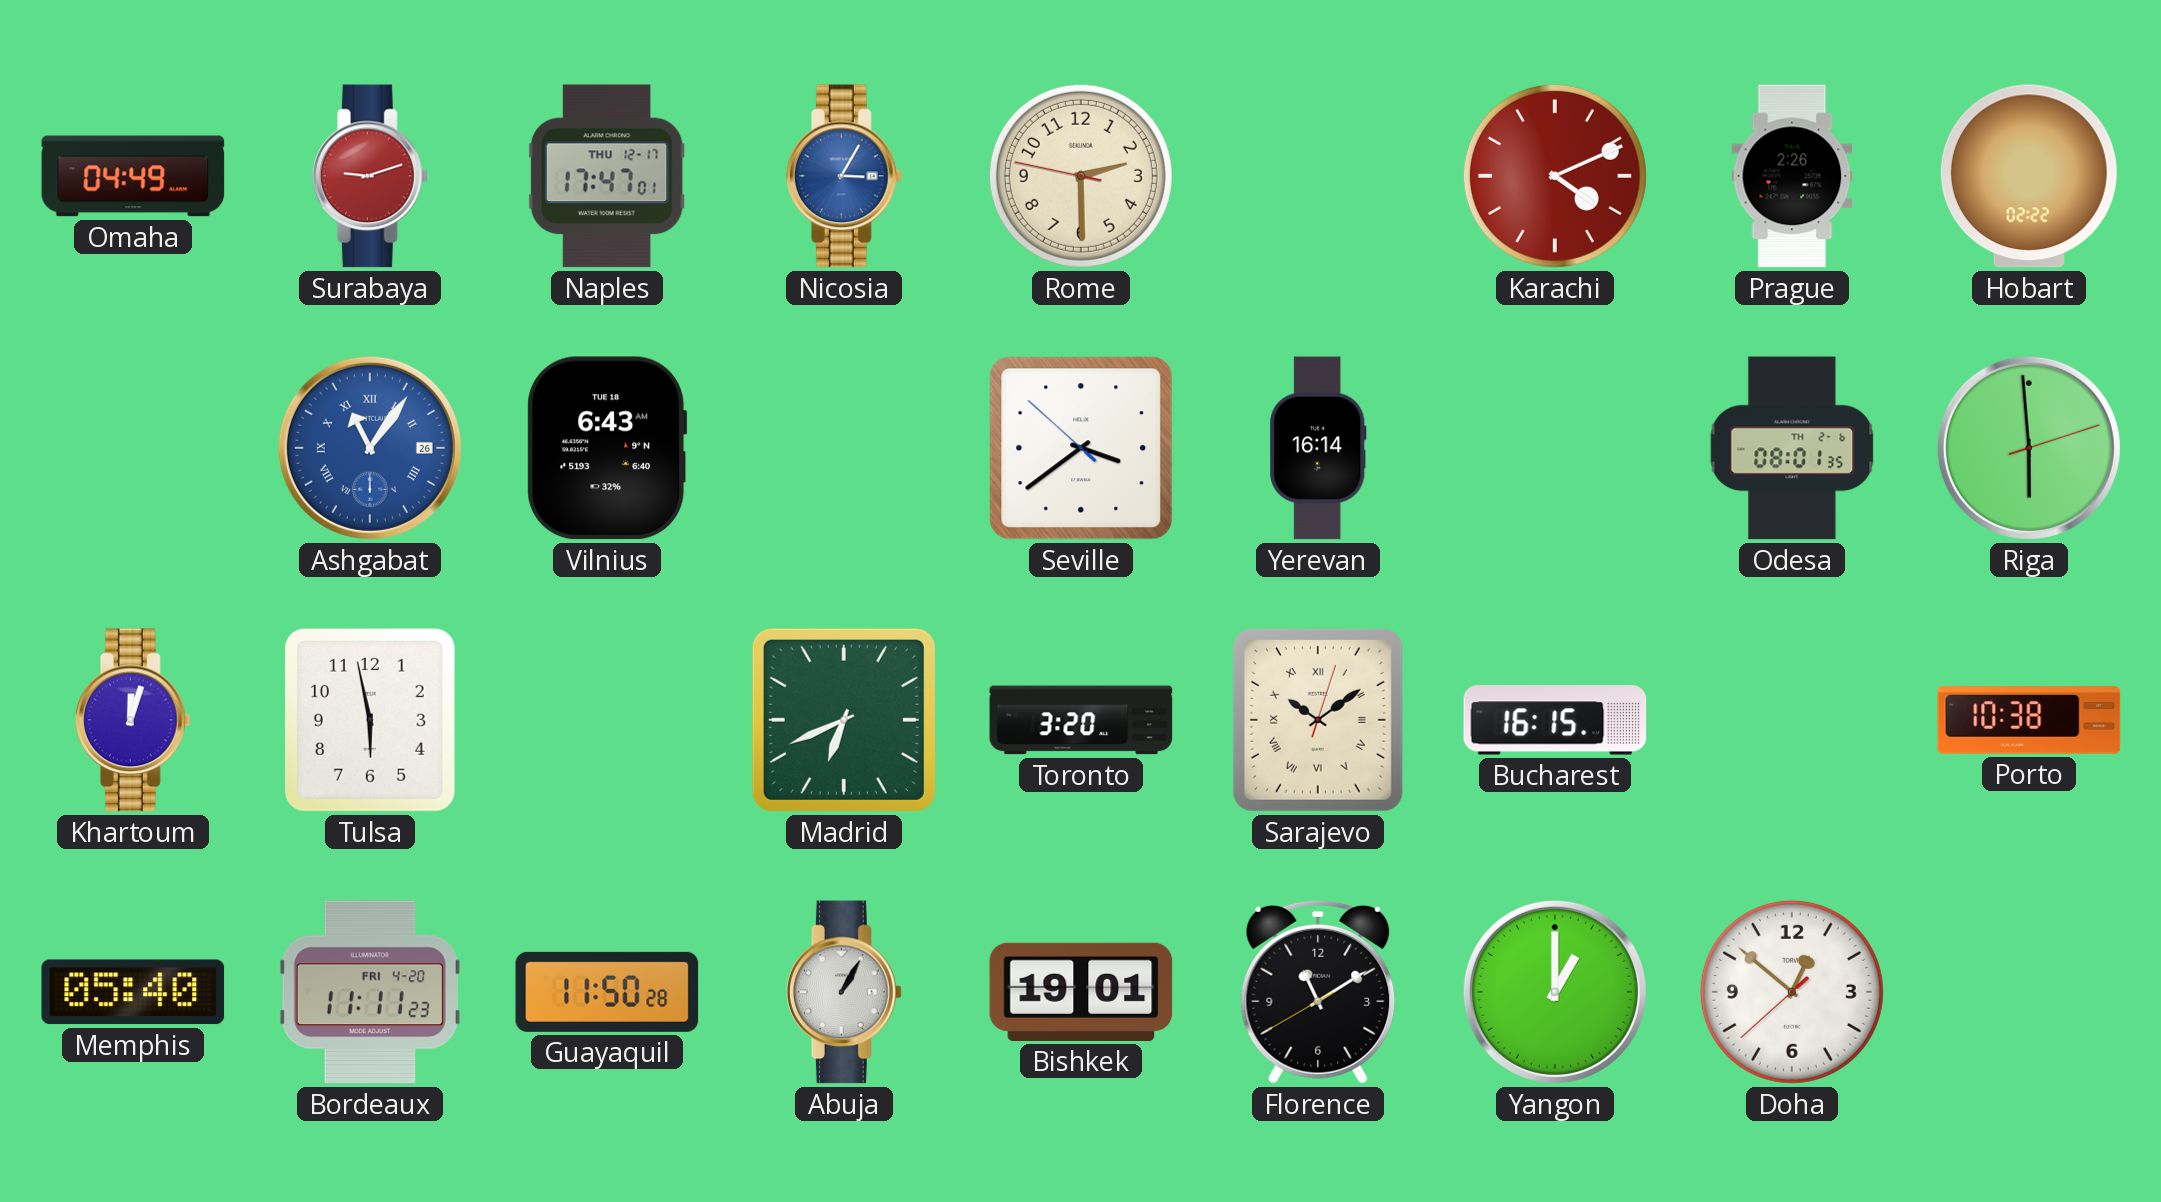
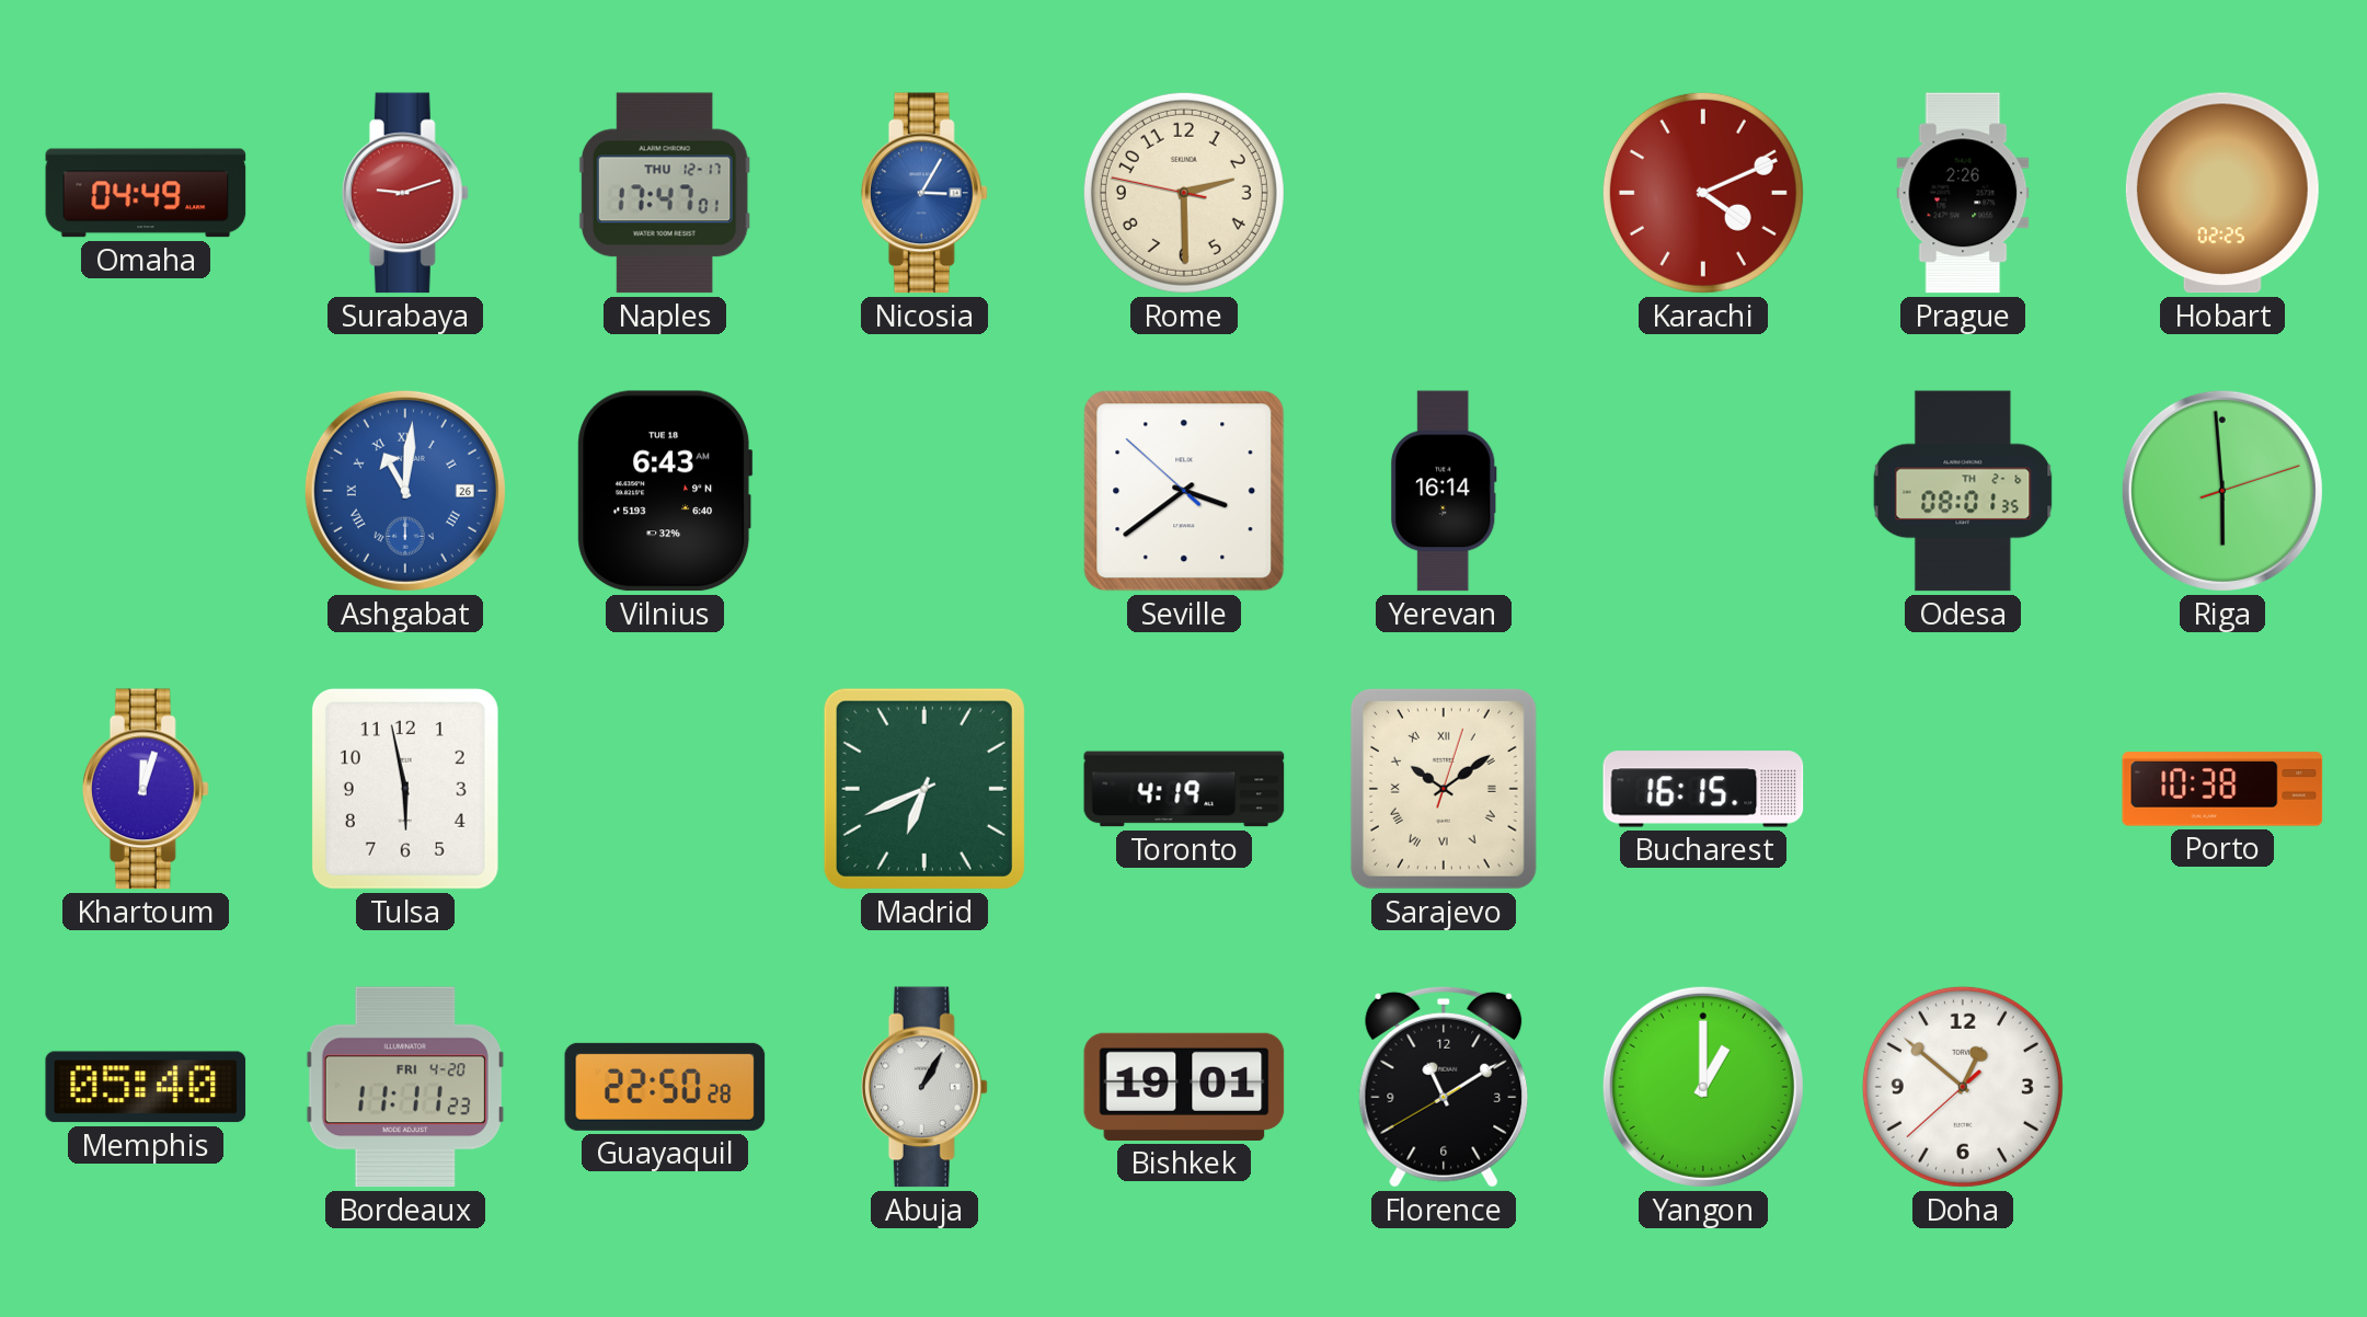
Hobart: 02:22 -> 02:25
Ashgabat: 11:06 -> 11:01
Toronto: 3:20 -> 4:19
Guayaquil: 11:50 -> 22:50
